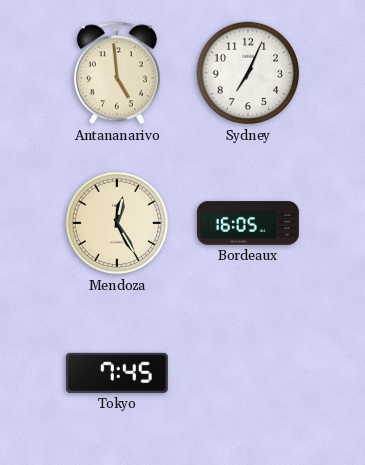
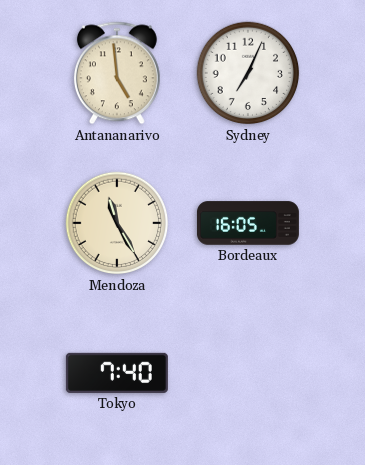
Mendoza: 12:25 -> 11:25
Tokyo: 7:45 -> 7:40
